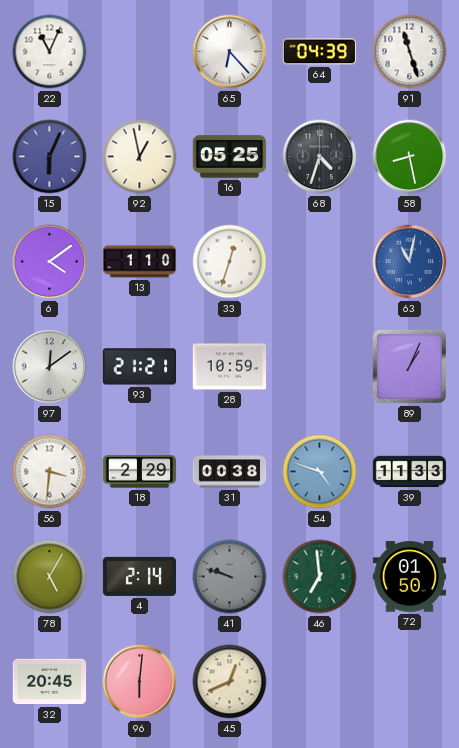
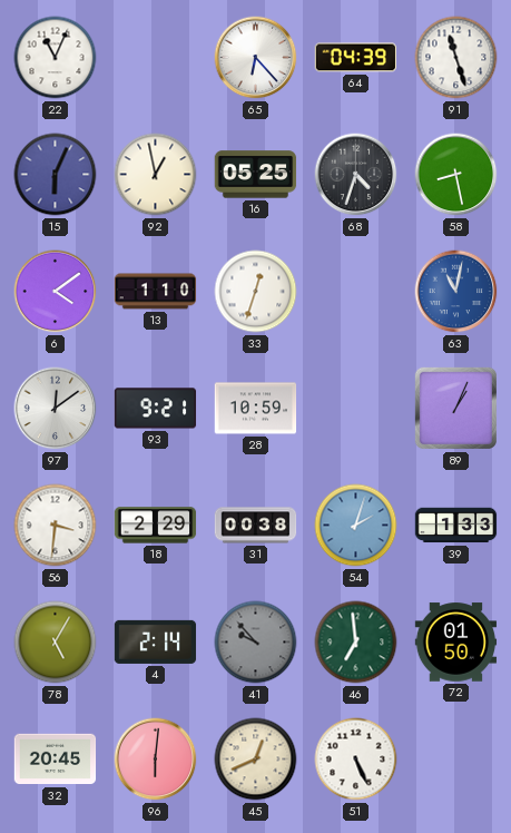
93: 21:21 -> 9:21
54: 4:48 -> 2:03
39: 11:33 -> 1:33
41: 9:48 -> 9:53
51: none -> 5:26
